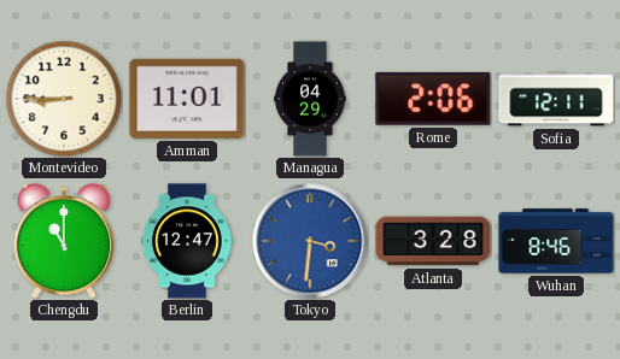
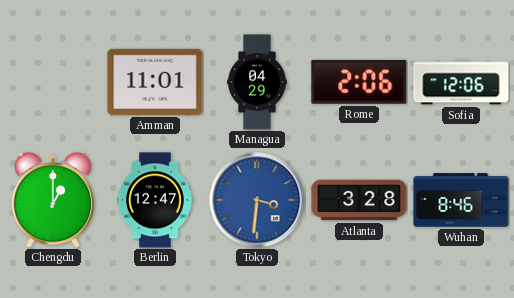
Montevideo: 8:45 -> none
Sofia: 12:11 -> 12:06
Chengdu: 11:00 -> 1:00
